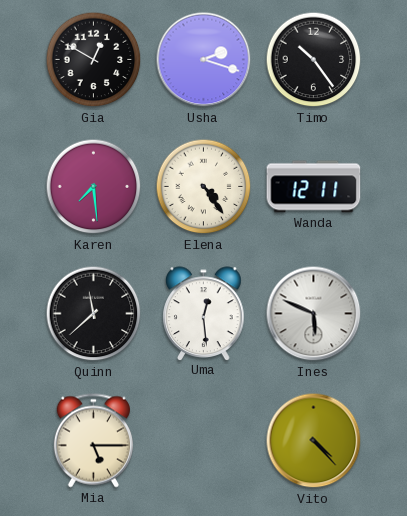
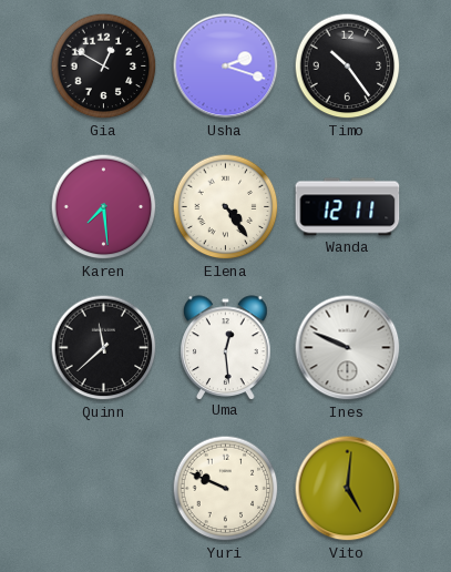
Ines: 5:49 -> 9:49
Mia: 5:15 -> none
Yuri: none -> 9:49
Vito: 4:23 -> 5:01
